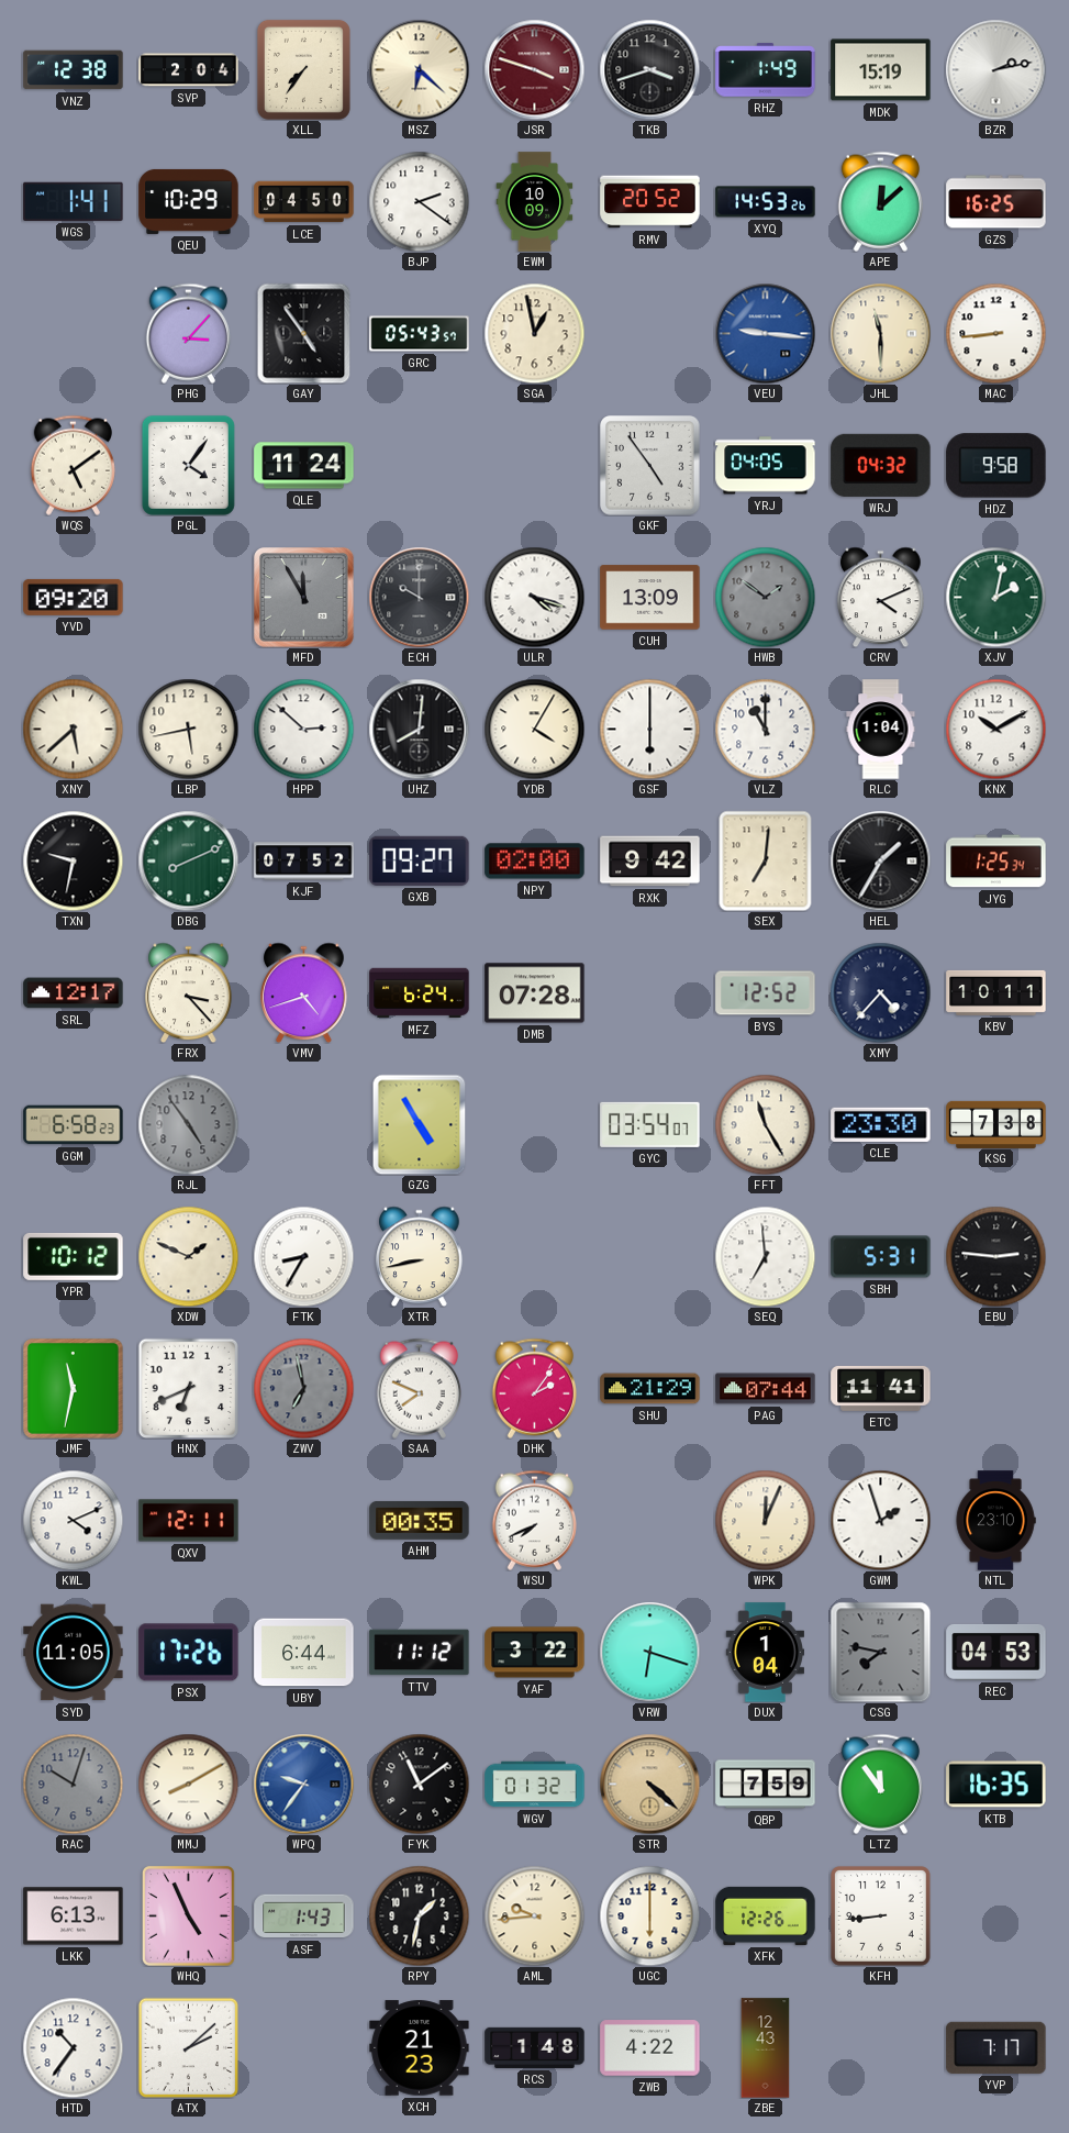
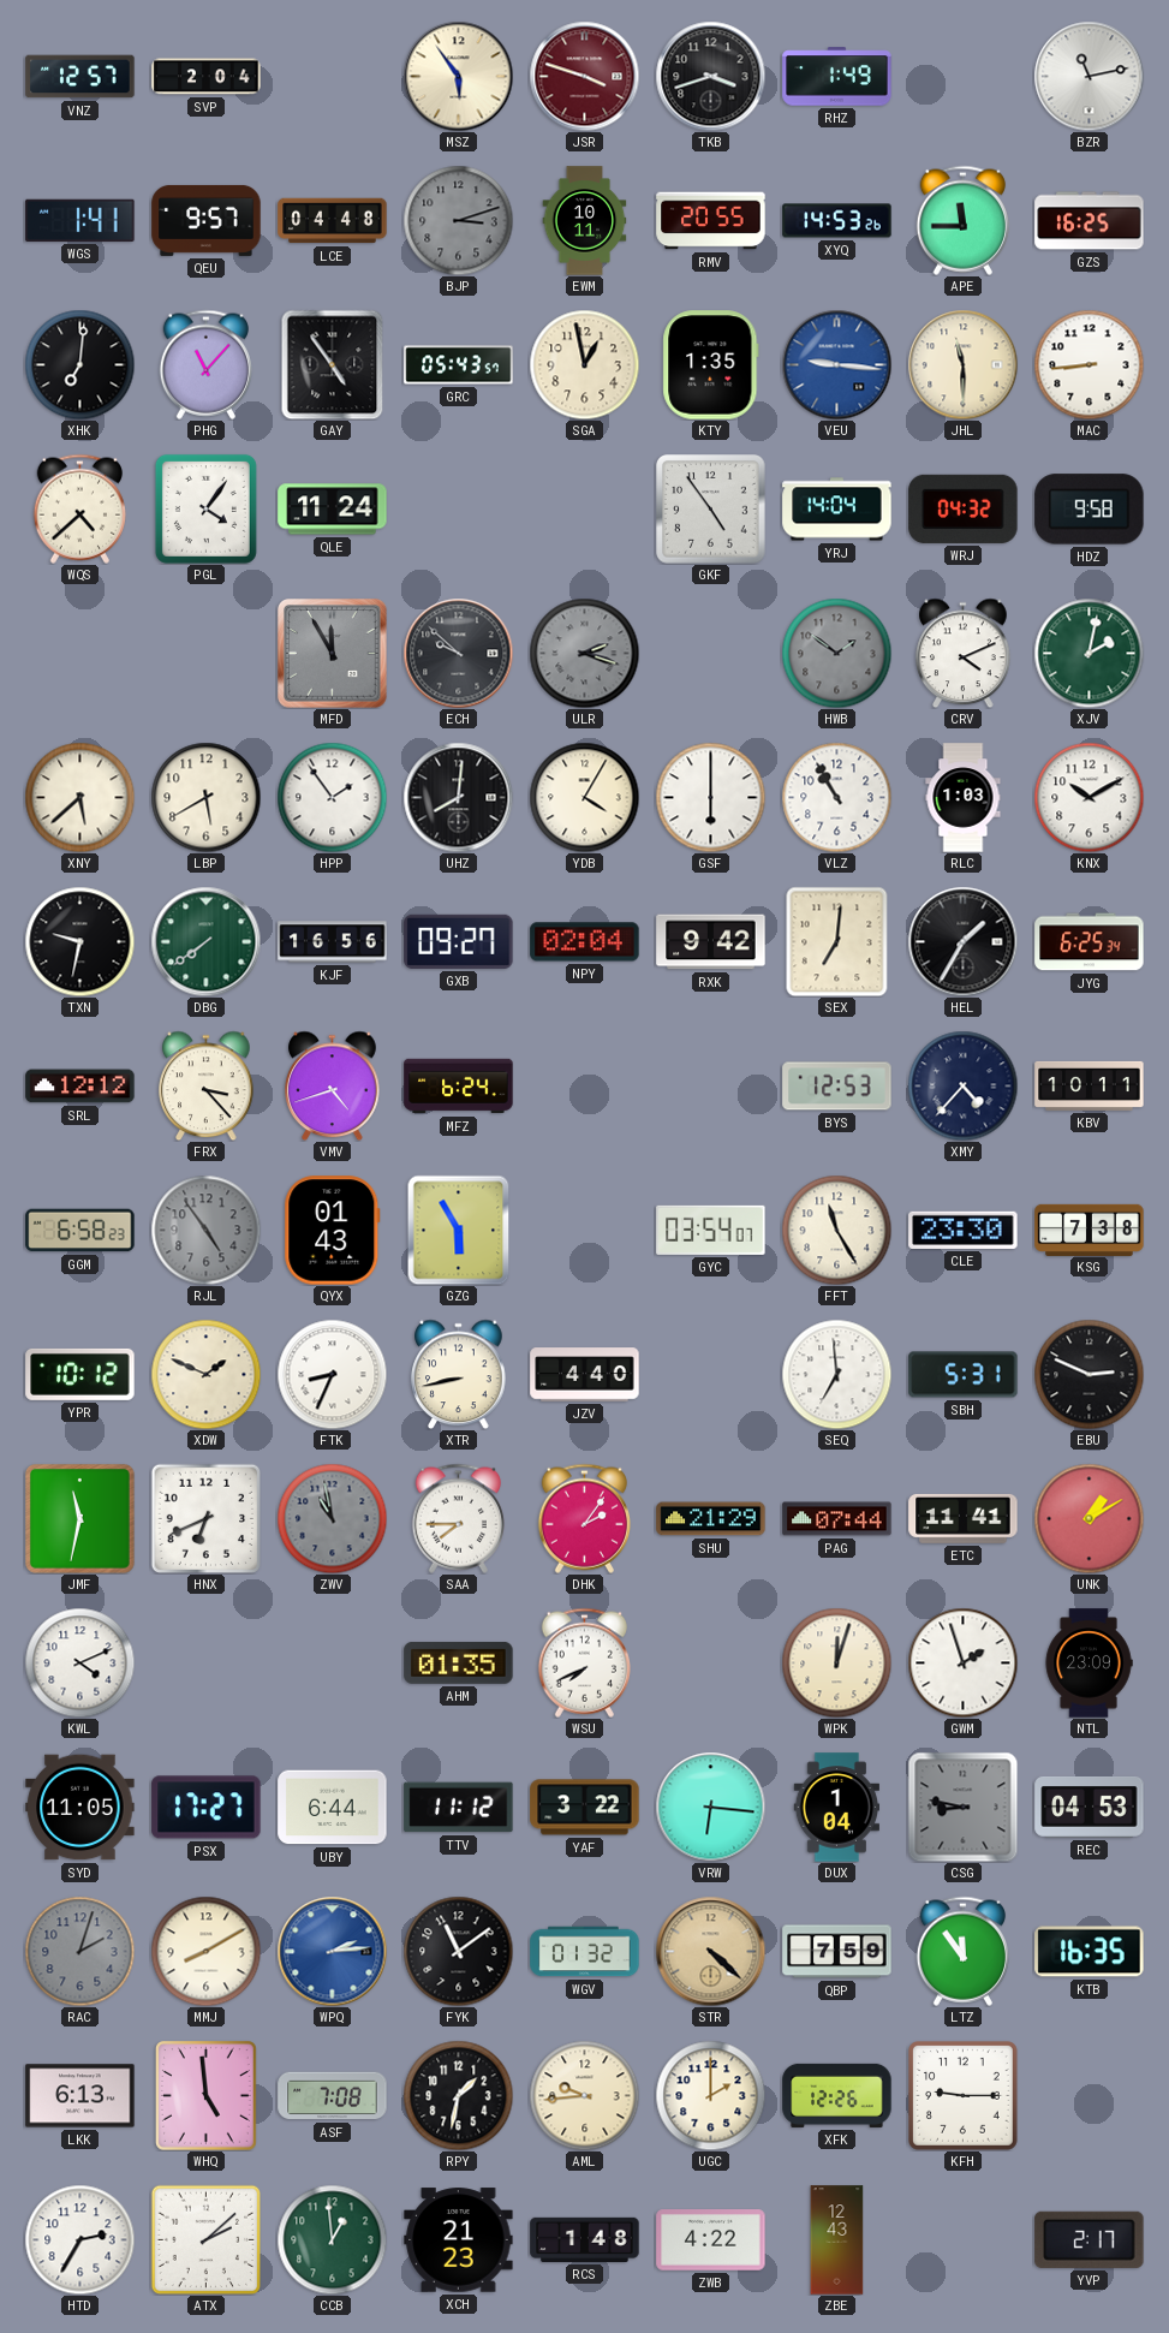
VNZ: 12:38 -> 12:57
XLL: 7:36 -> none
MSZ: 6:22 -> 5:54
MDK: 15:19 -> none
BZR: 2:13 -> 11:13
QEU: 10:29 -> 9:57
LCE: 04:50 -> 04:48
BJP: 2:21 -> 3:12
BJP dial: white -> grey
EWM: 10:09 -> 10:11
RMV: 20:52 -> 20:55
APE: 12:08 -> 11:45
XHK: none -> 7:01
PHG: 3:07 -> 11:07
KTY: none -> 1:35
WQS: 5:09 -> 4:38
YRJ: 04:05 -> 14:04
YVD: 09:20 -> none
ECH: 10:00 -> 9:52
ULR: 4:18 -> 2:18
ULR dial: white -> grey
CUH: 13:09 -> none
LBP: 5:43 -> 5:40
HPP: 2:52 -> 1:54
VLZ: 11:00 -> 10:55
RLC: 1:04 -> 1:03
DBG: 8:11 -> 7:39
KJF: 07:52 -> 16:56
NPY: 02:00 -> 02:04
JYG: 1:25 -> 6:25
SRL: 12:17 -> 12:12
DMB: 07:28 -> none
BYS: 12:52 -> 12:53
QYX: none -> 01:43
GZG: 4:55 -> 5:55
FTK: 8:35 -> 8:34
JZV: none -> 4:40
EBU: 2:46 -> 2:49
ZWV: 6:58 -> 10:58
SAA: 7:49 -> 7:45
UNK: none -> 1:10
QXV: 12:11 -> none
AHM: 00:35 -> 01:35
WPK: 12:04 -> 12:03
NTL: 23:10 -> 23:09
PSX: 17:26 -> 17:27
VRW: 6:18 -> 6:16
CSG: 7:47 -> 8:47
RAC: 10:03 -> 2:03
WPQ: 9:36 -> 2:14
WHQ: 4:56 -> 4:59
ASF: 1:43 -> 7:08
UGC: 6:00 -> 2:00
KFH: 8:44 -> 9:15
HTD: 10:36 -> 2:35
CCB: none -> 12:59
YVP: 7:17 -> 2:17
